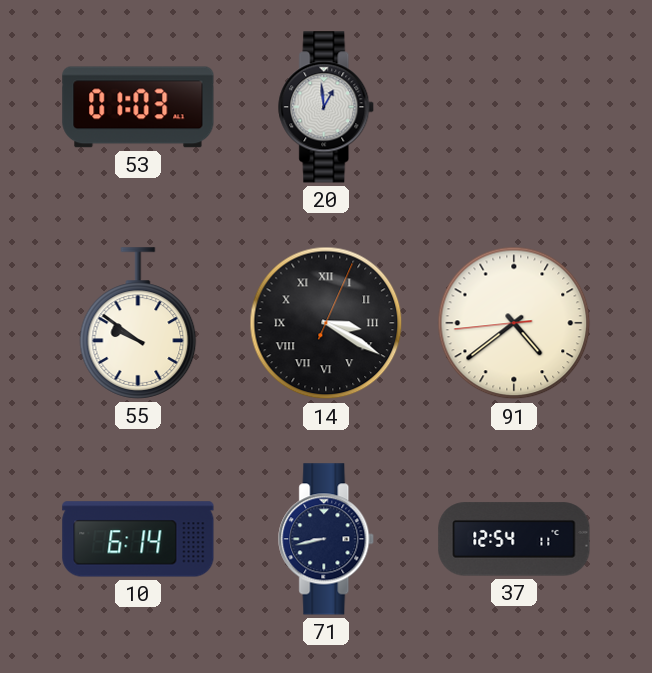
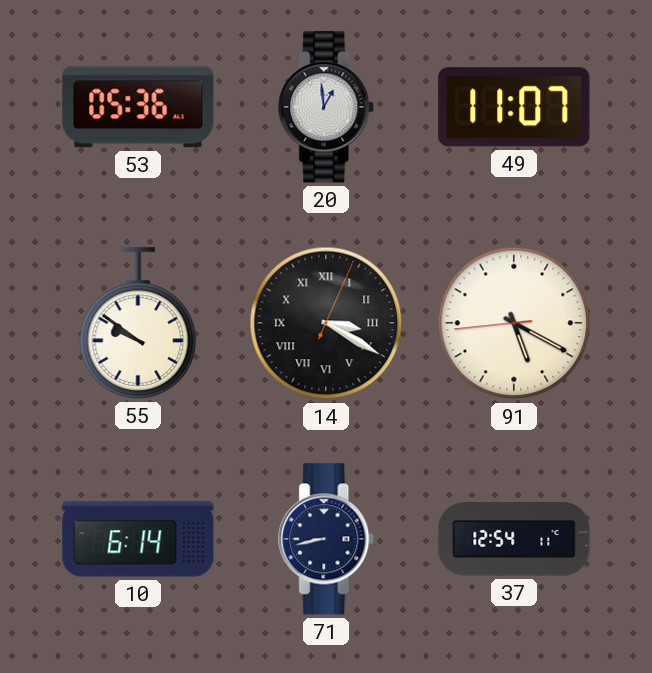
53: 01:03 -> 05:36
49: none -> 11:07
91: 4:38 -> 5:19
